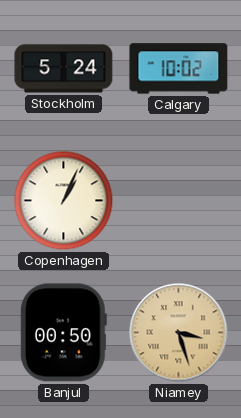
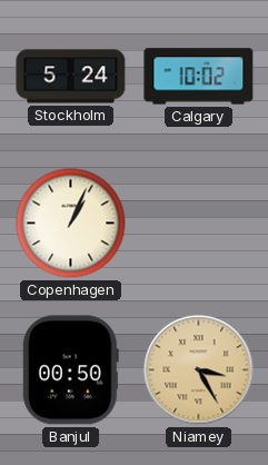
Niamey: 3:27 -> 3:25
